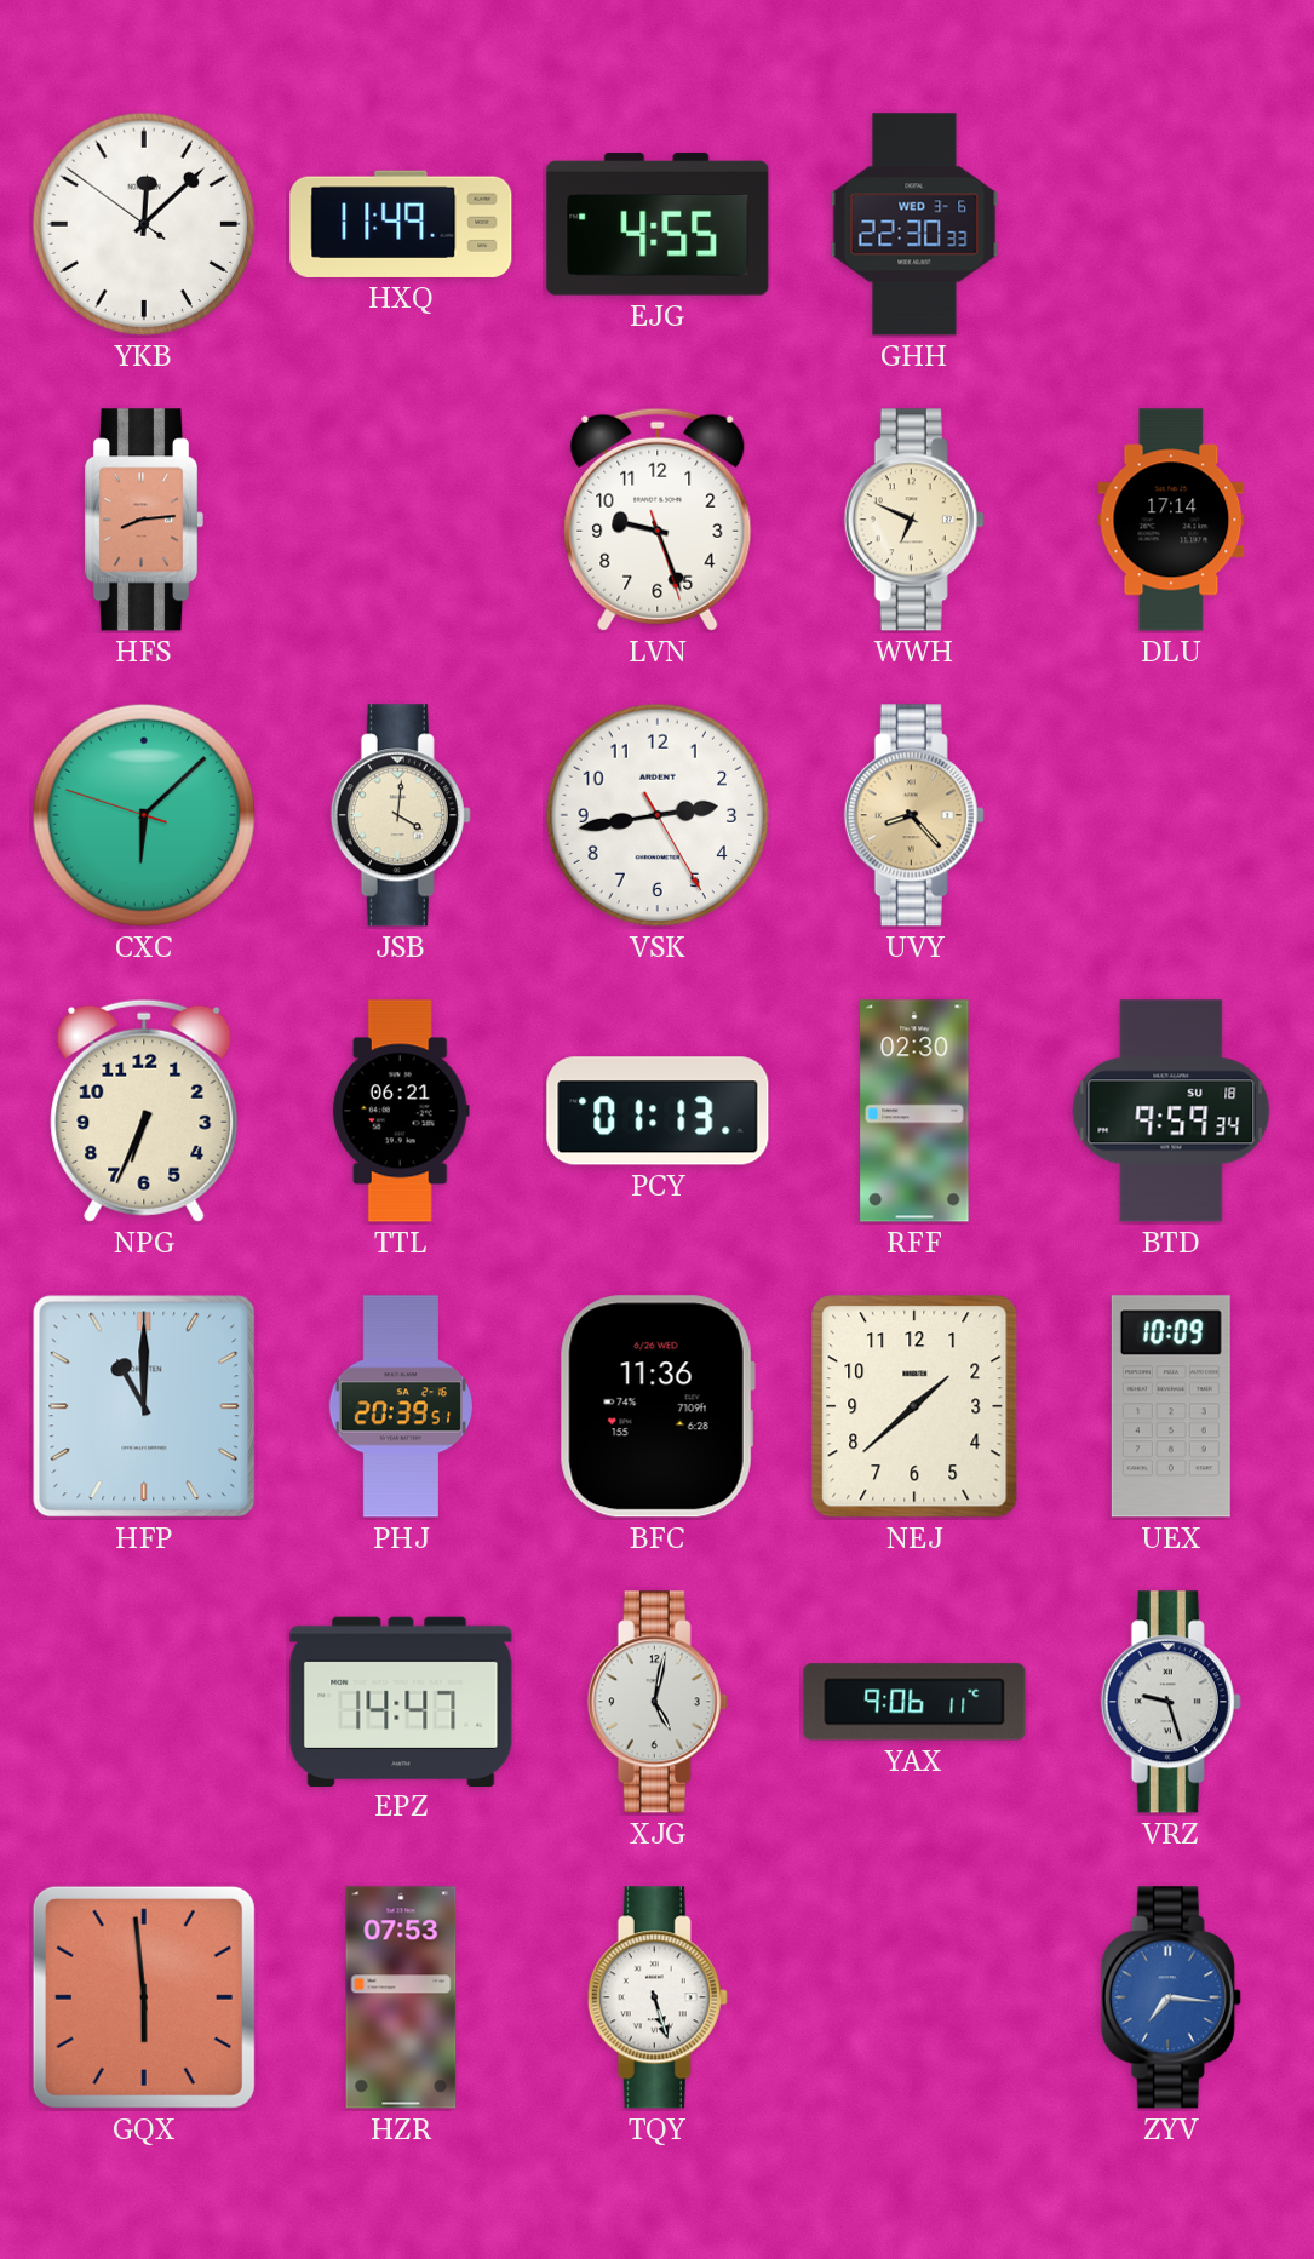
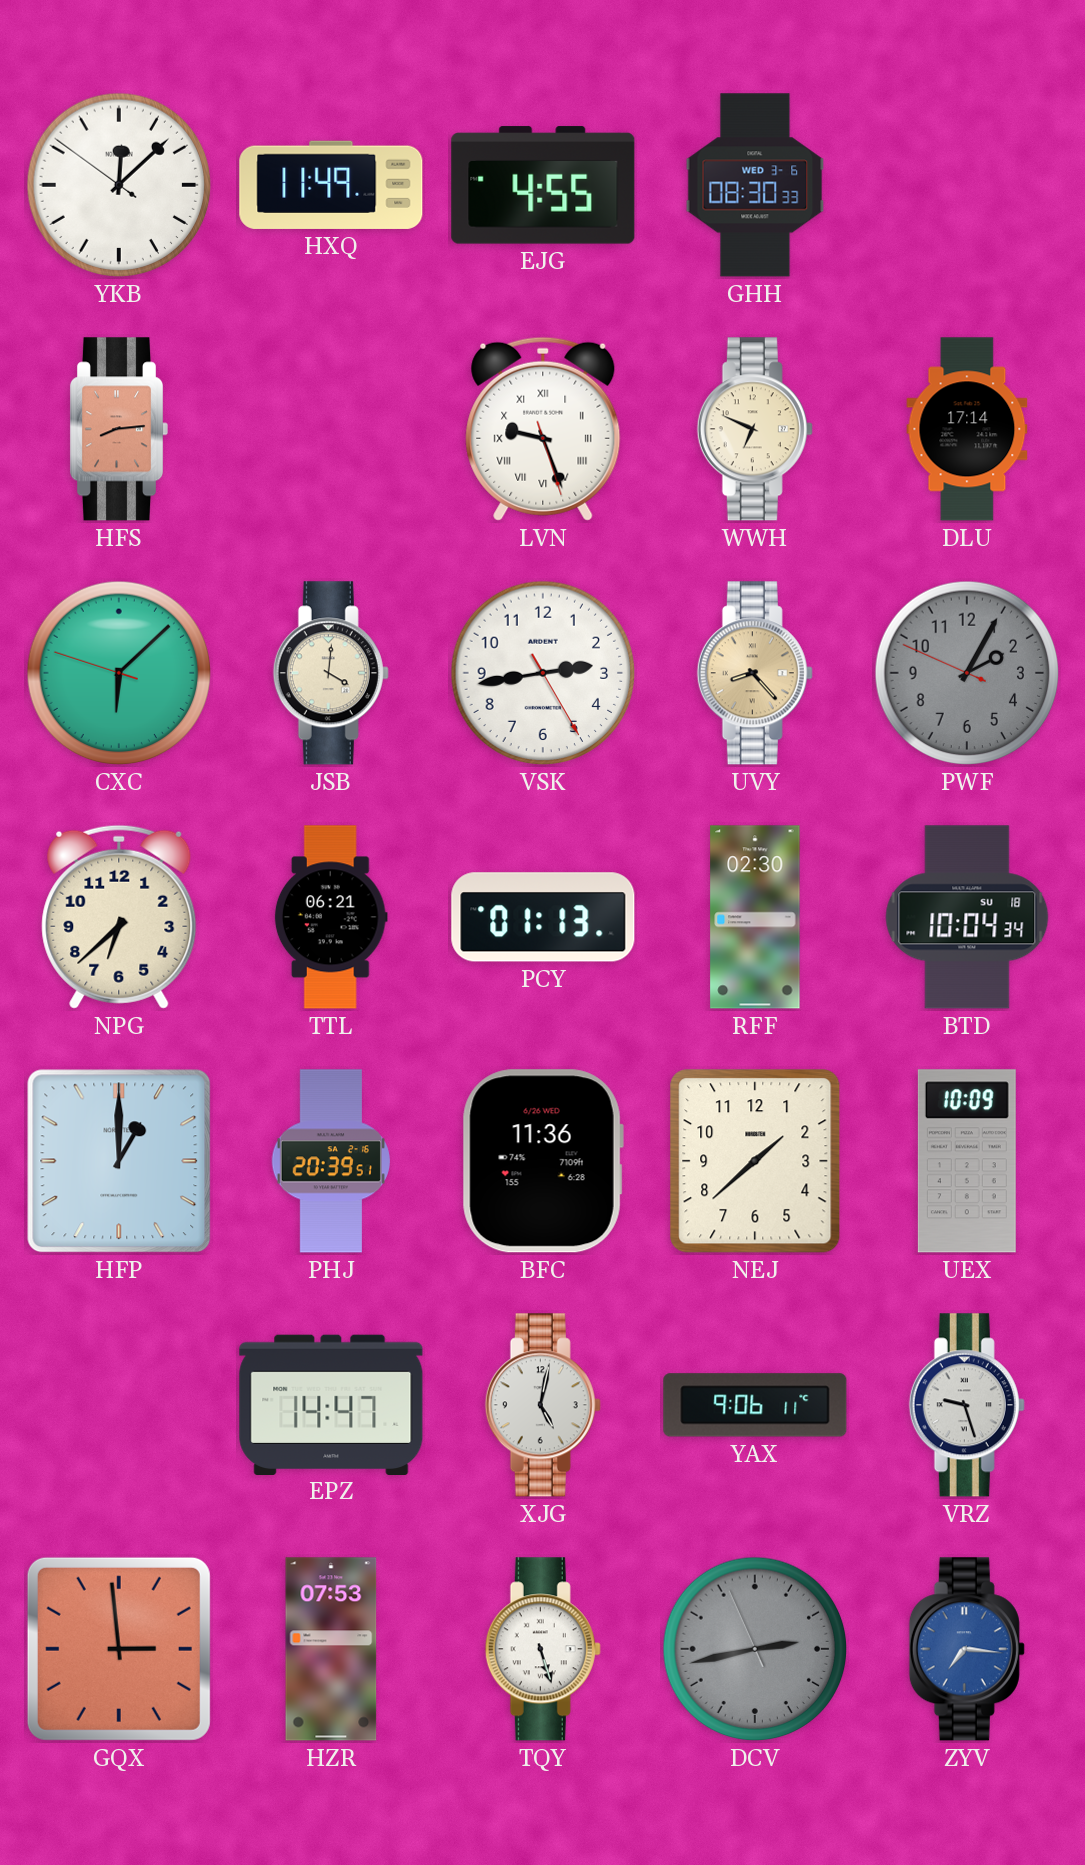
GHH: 22:30 -> 08:30
LVN numerals: Arabic -> Roman
PWF: none -> 2:04
NPG: 6:34 -> 6:38
BTD: 9:59 -> 10:04
HFP: 11:00 -> 1:00
GQX: 5:59 -> 2:59
DCV: none -> 2:42
